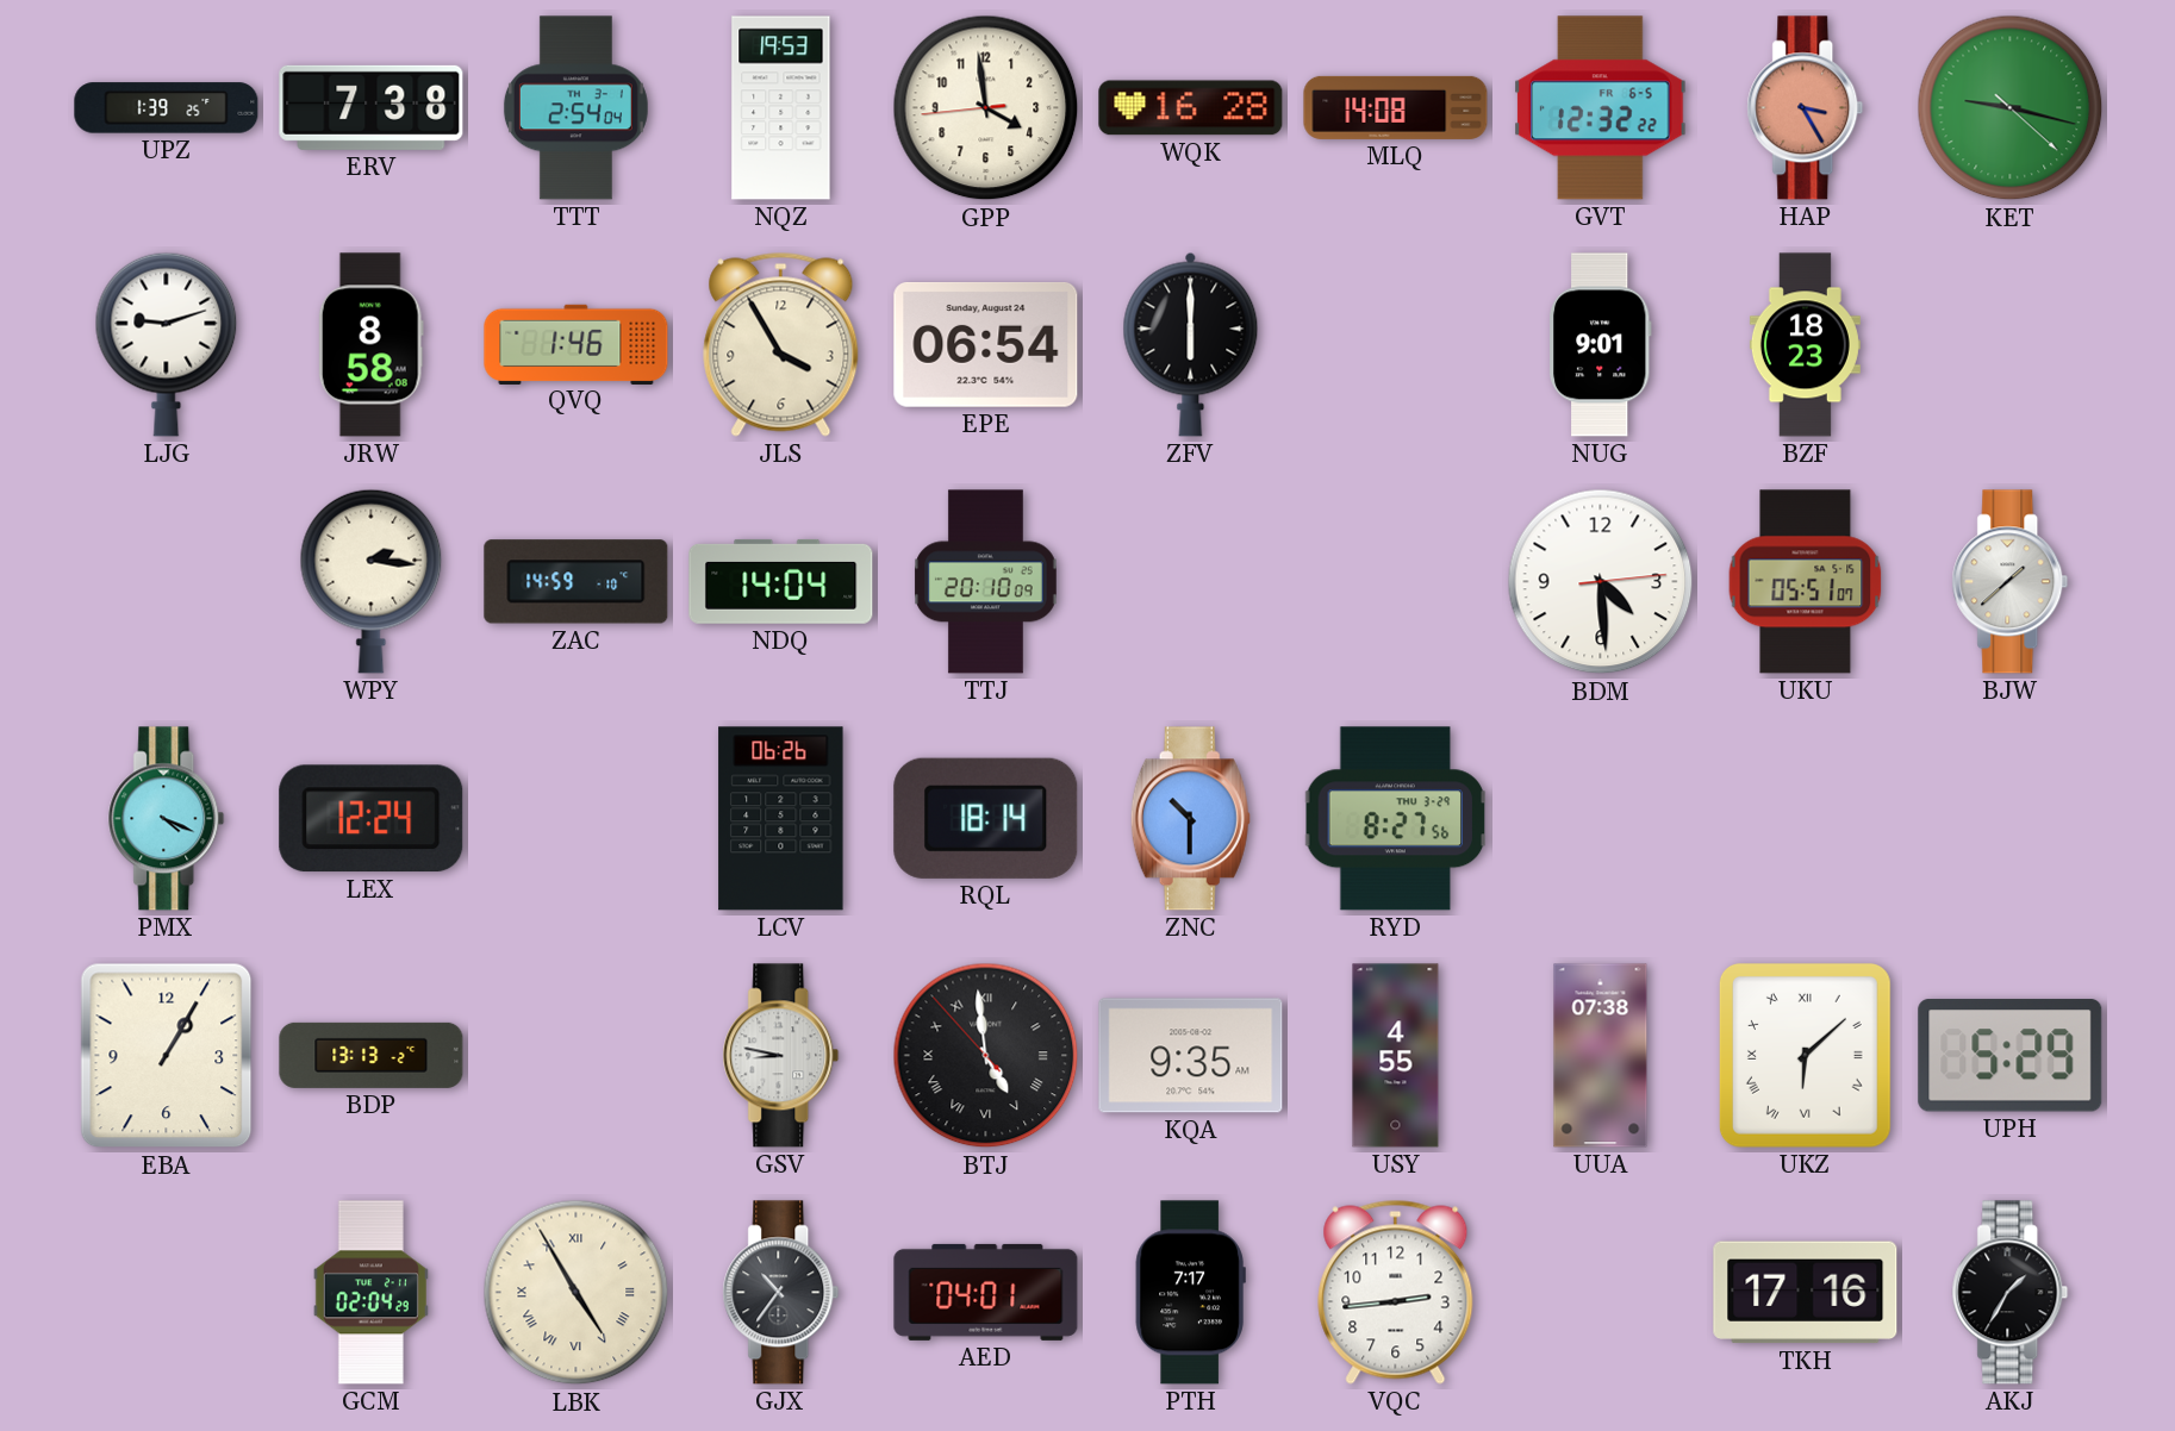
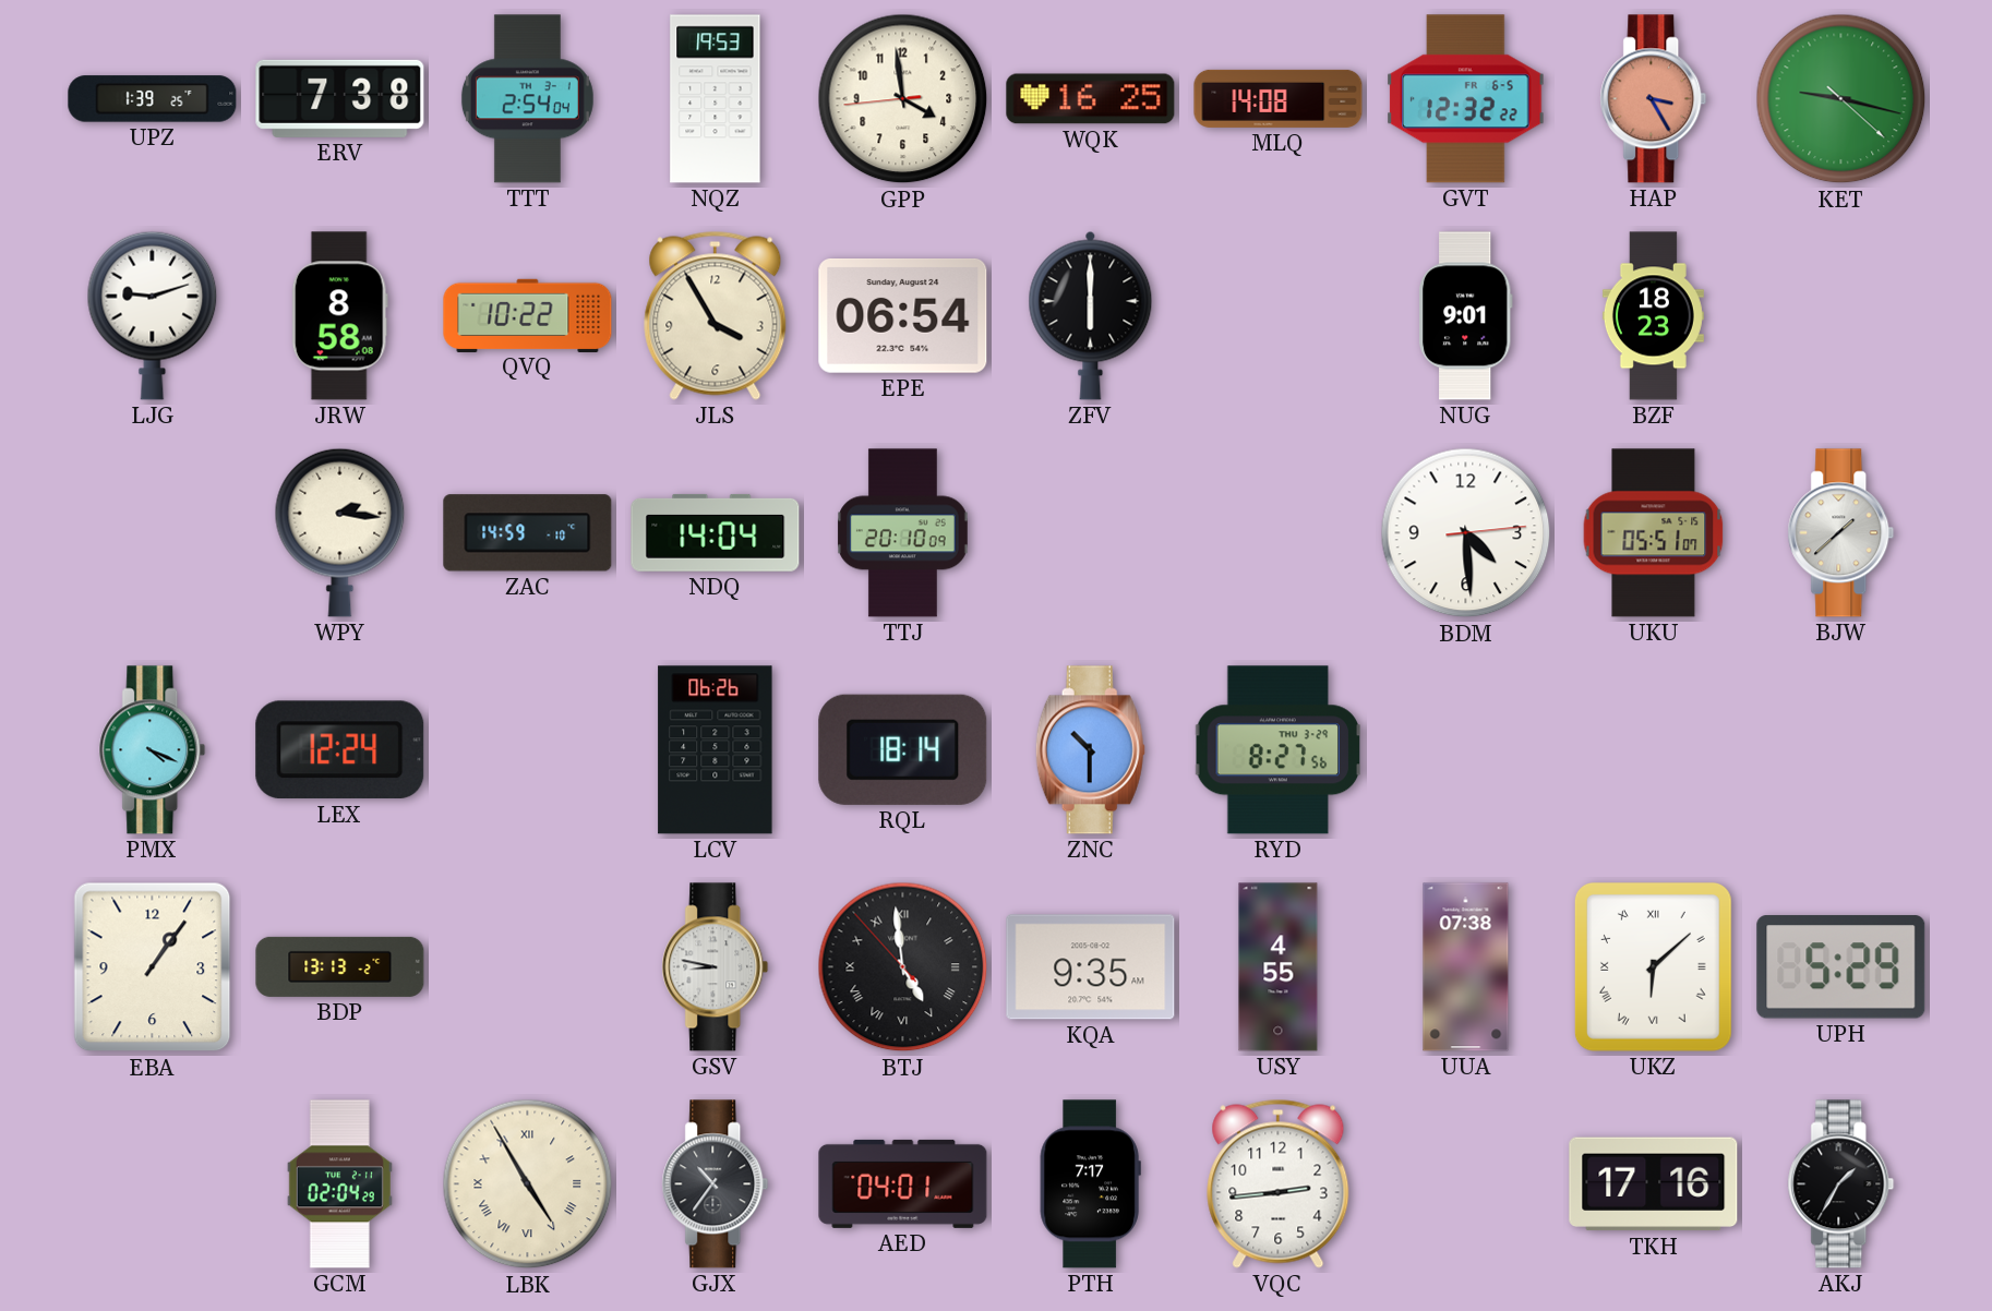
WQK: 16:28 -> 16:25
QVQ: 1:46 -> 10:22
EBA: 1:05 -> 1:06
